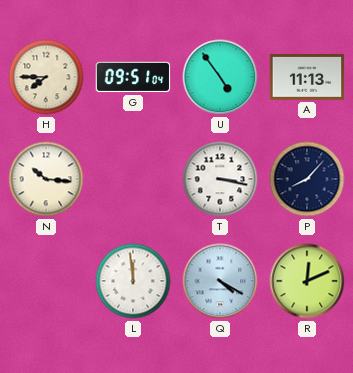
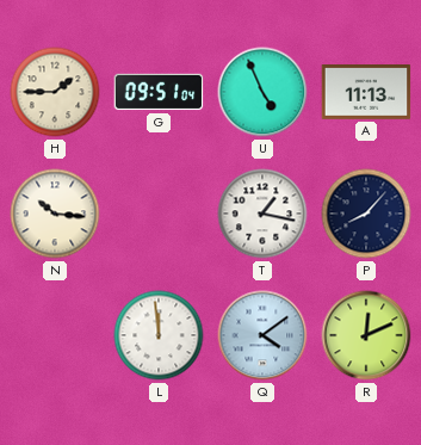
H: 7:45 -> 1:45
U: 4:54 -> 4:56
T: 3:17 -> 1:17
Q: 4:20 -> 4:09
